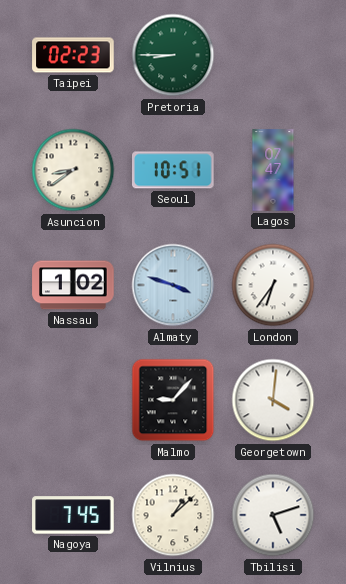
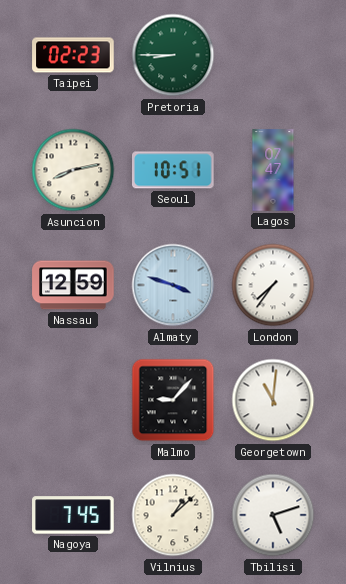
Asuncion: 8:39 -> 8:13
Nassau: 1:02 -> 12:59
London: 6:36 -> 7:36
Georgetown: 4:01 -> 11:01
